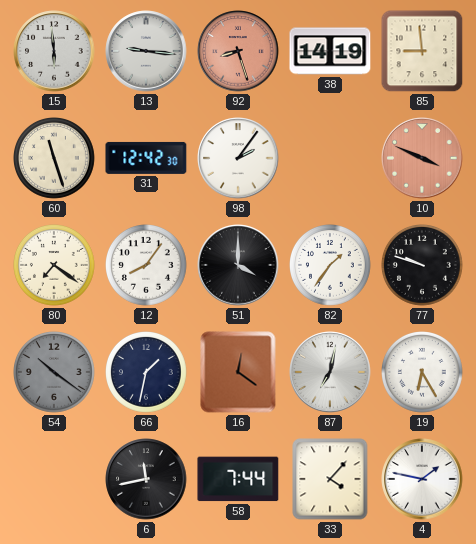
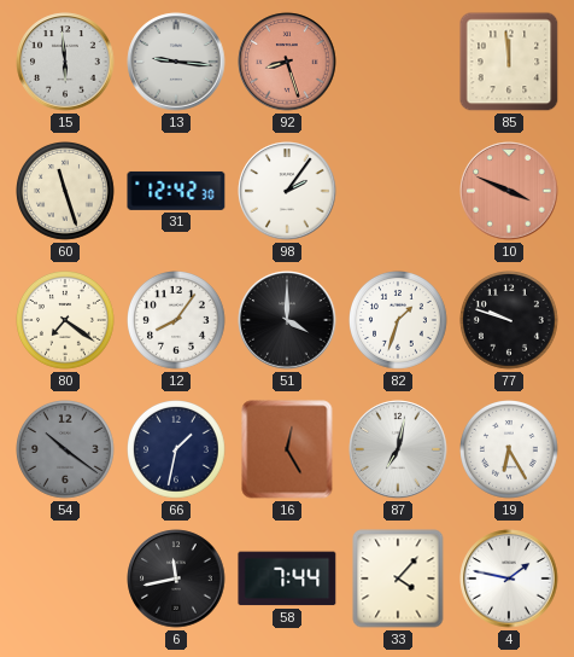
38: 14:19 -> none
85: 8:59 -> 11:59
82: 1:36 -> 1:33
16: 12:21 -> 12:25
